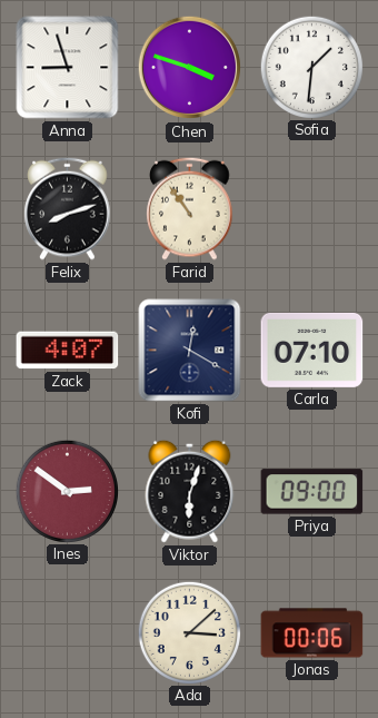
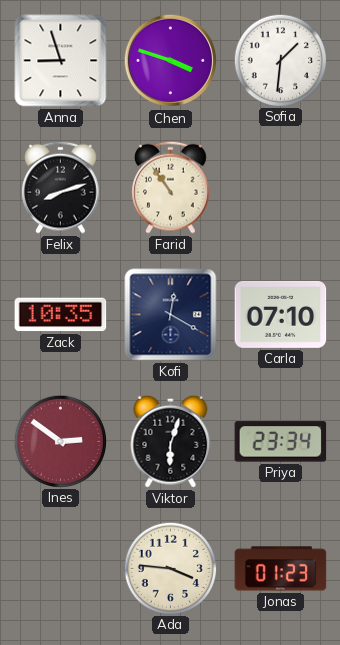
Zack: 4:07 -> 10:35
Priya: 09:00 -> 23:34
Ada: 3:08 -> 3:46
Jonas: 00:06 -> 01:23
